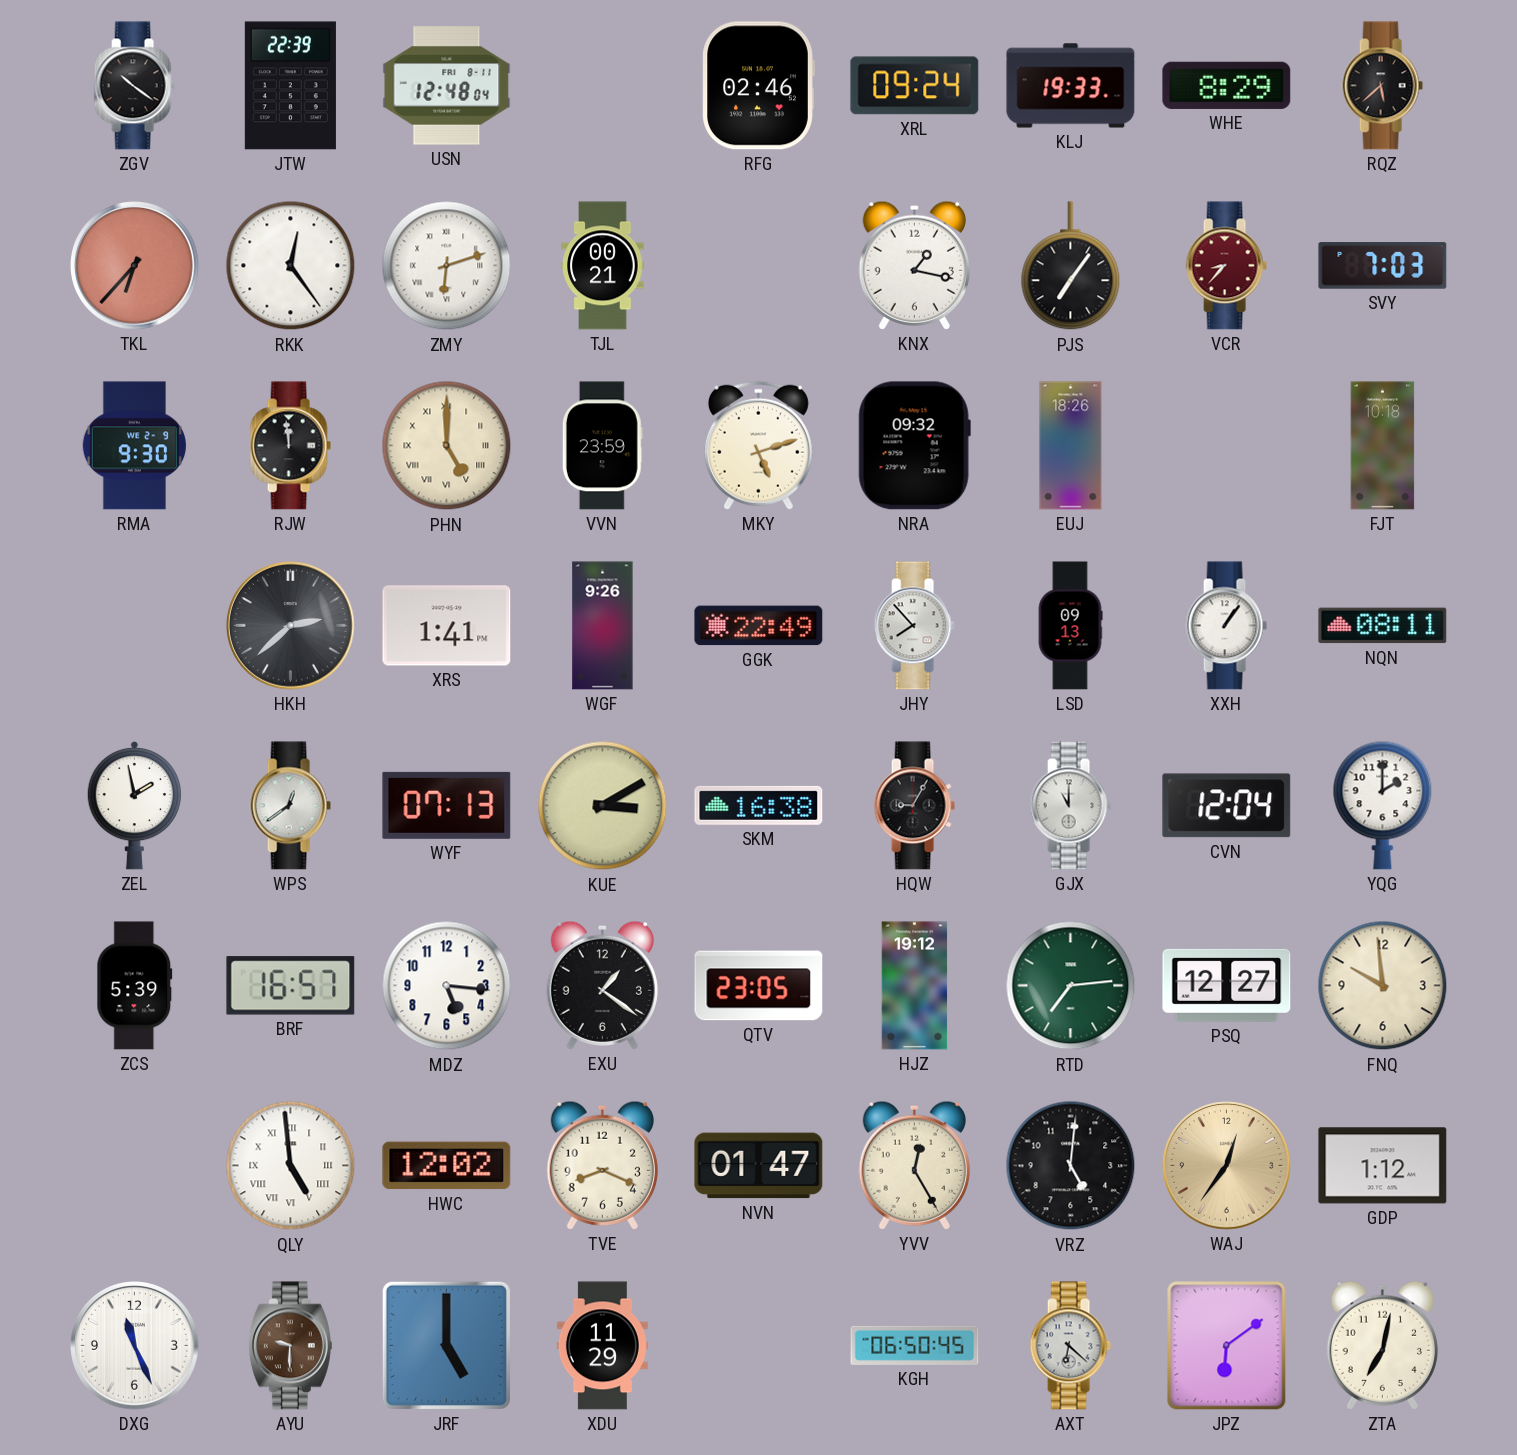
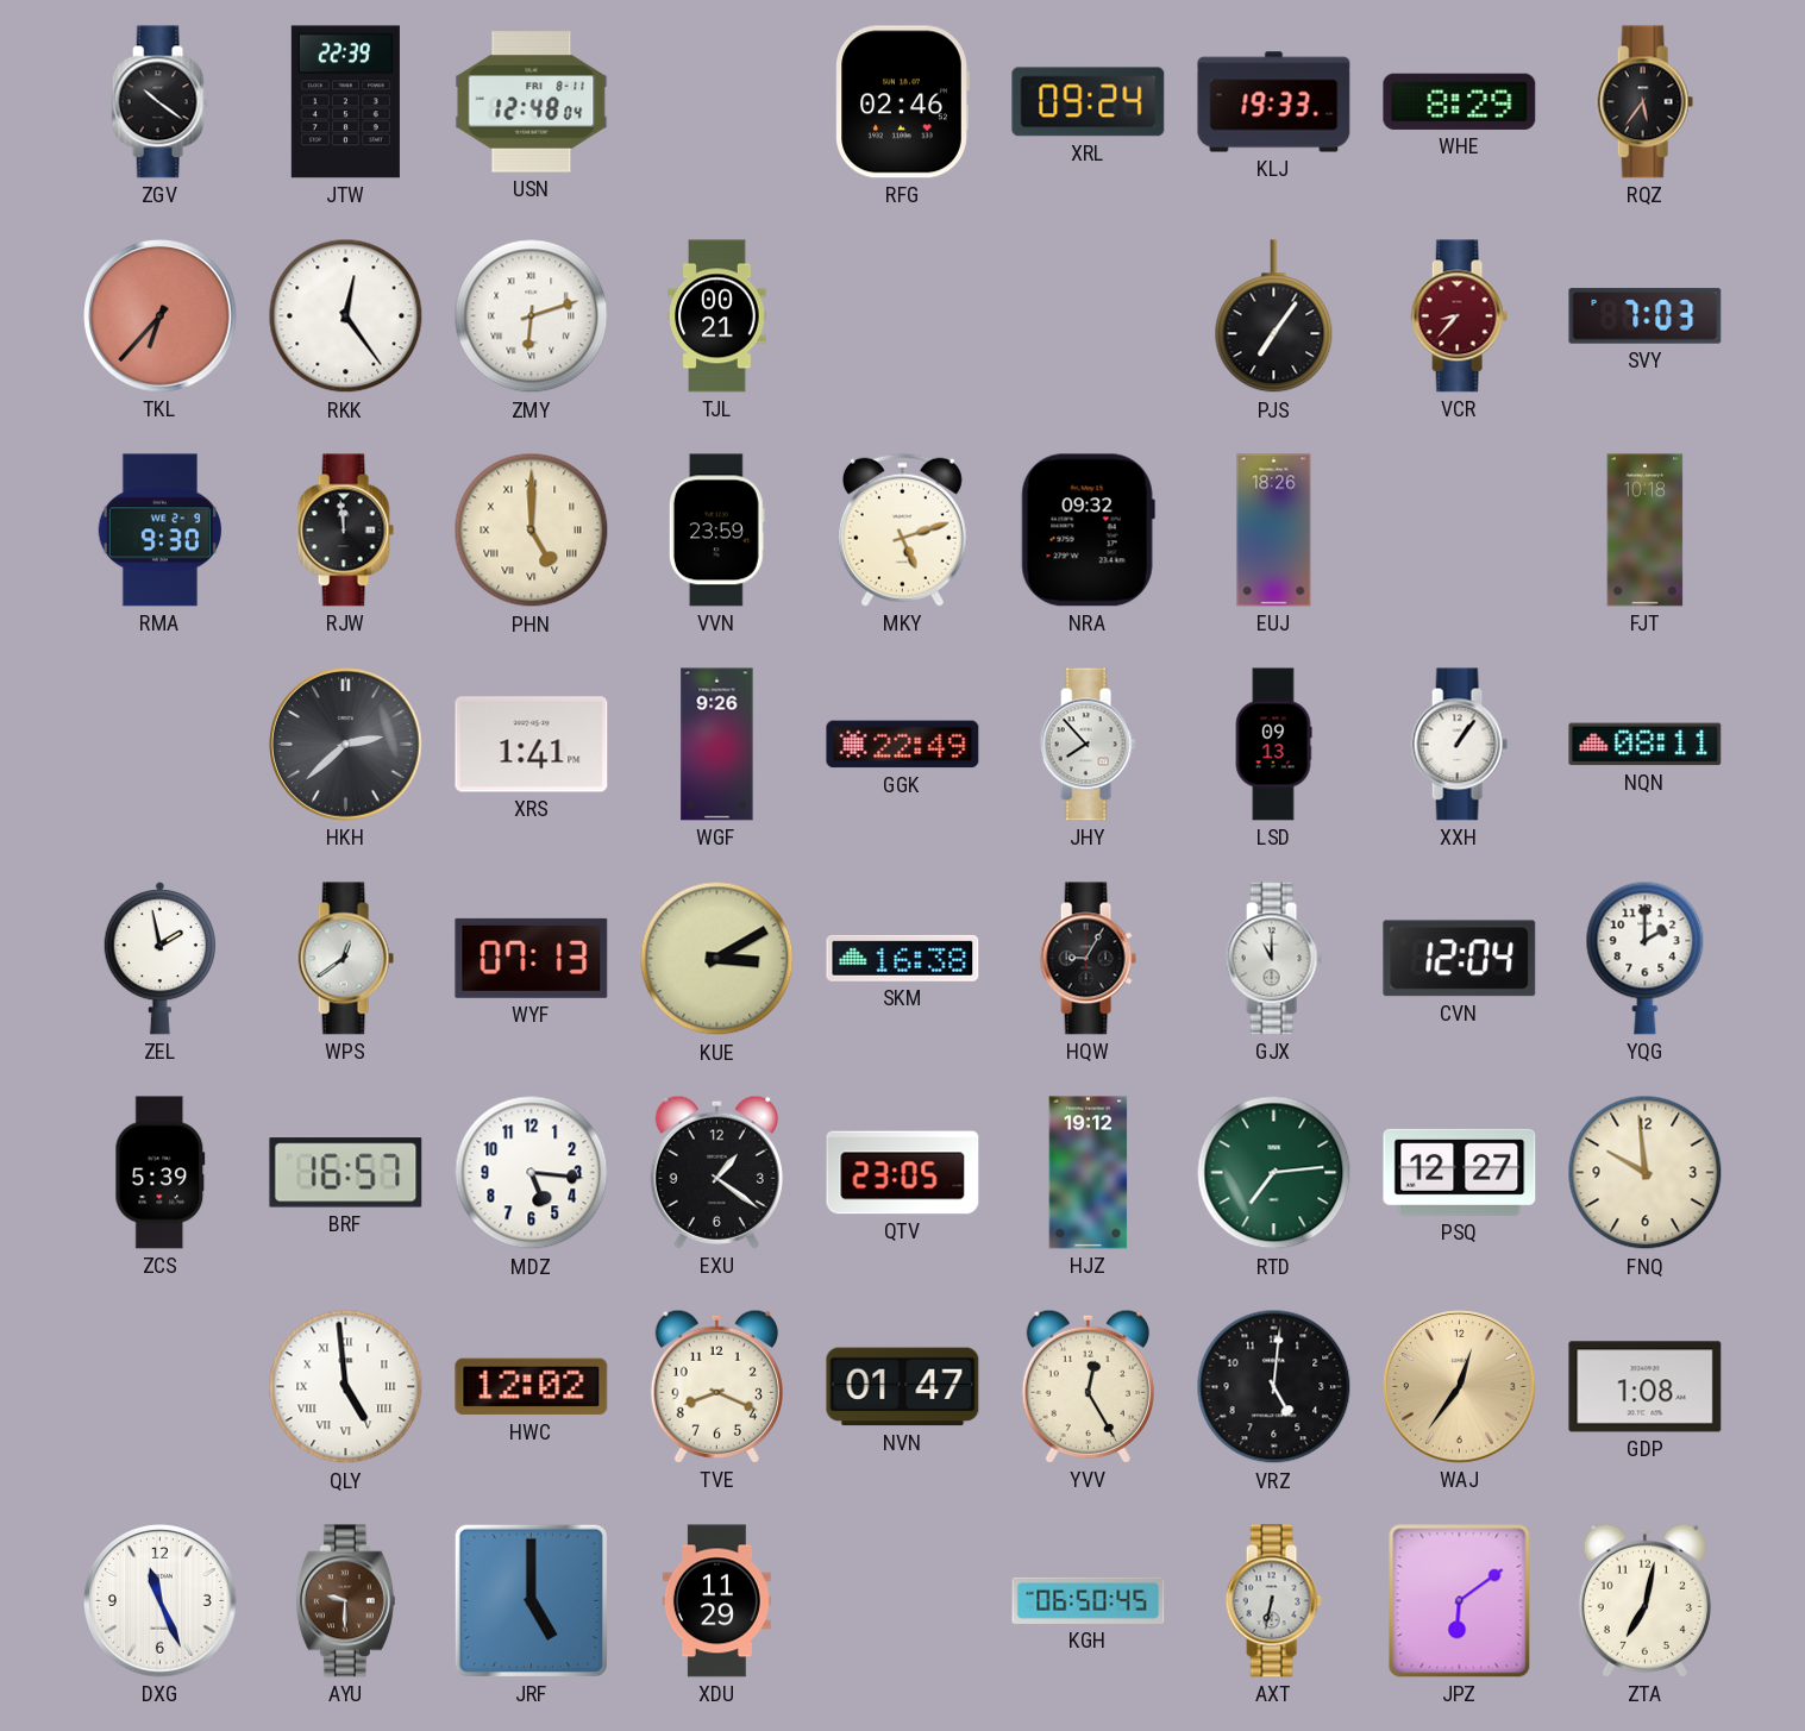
RQZ: 5:38 -> 5:36
KNX: 1:17 -> none
GDP: 1:12 -> 1:08
AXT: 6:22 -> 6:32
